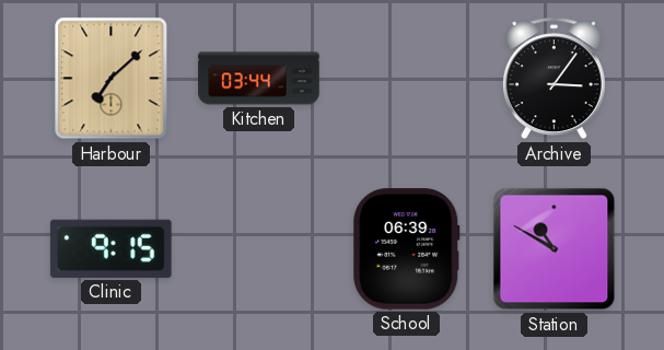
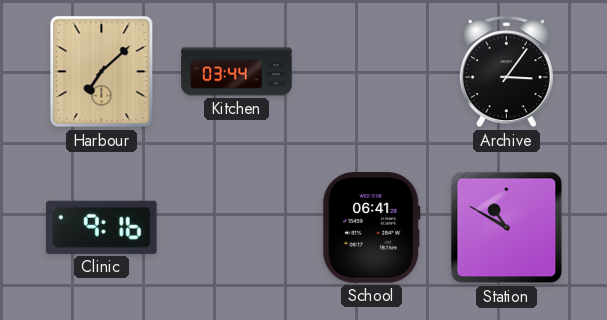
Clinic: 9:15 -> 9:16
School: 06:39 -> 06:41
